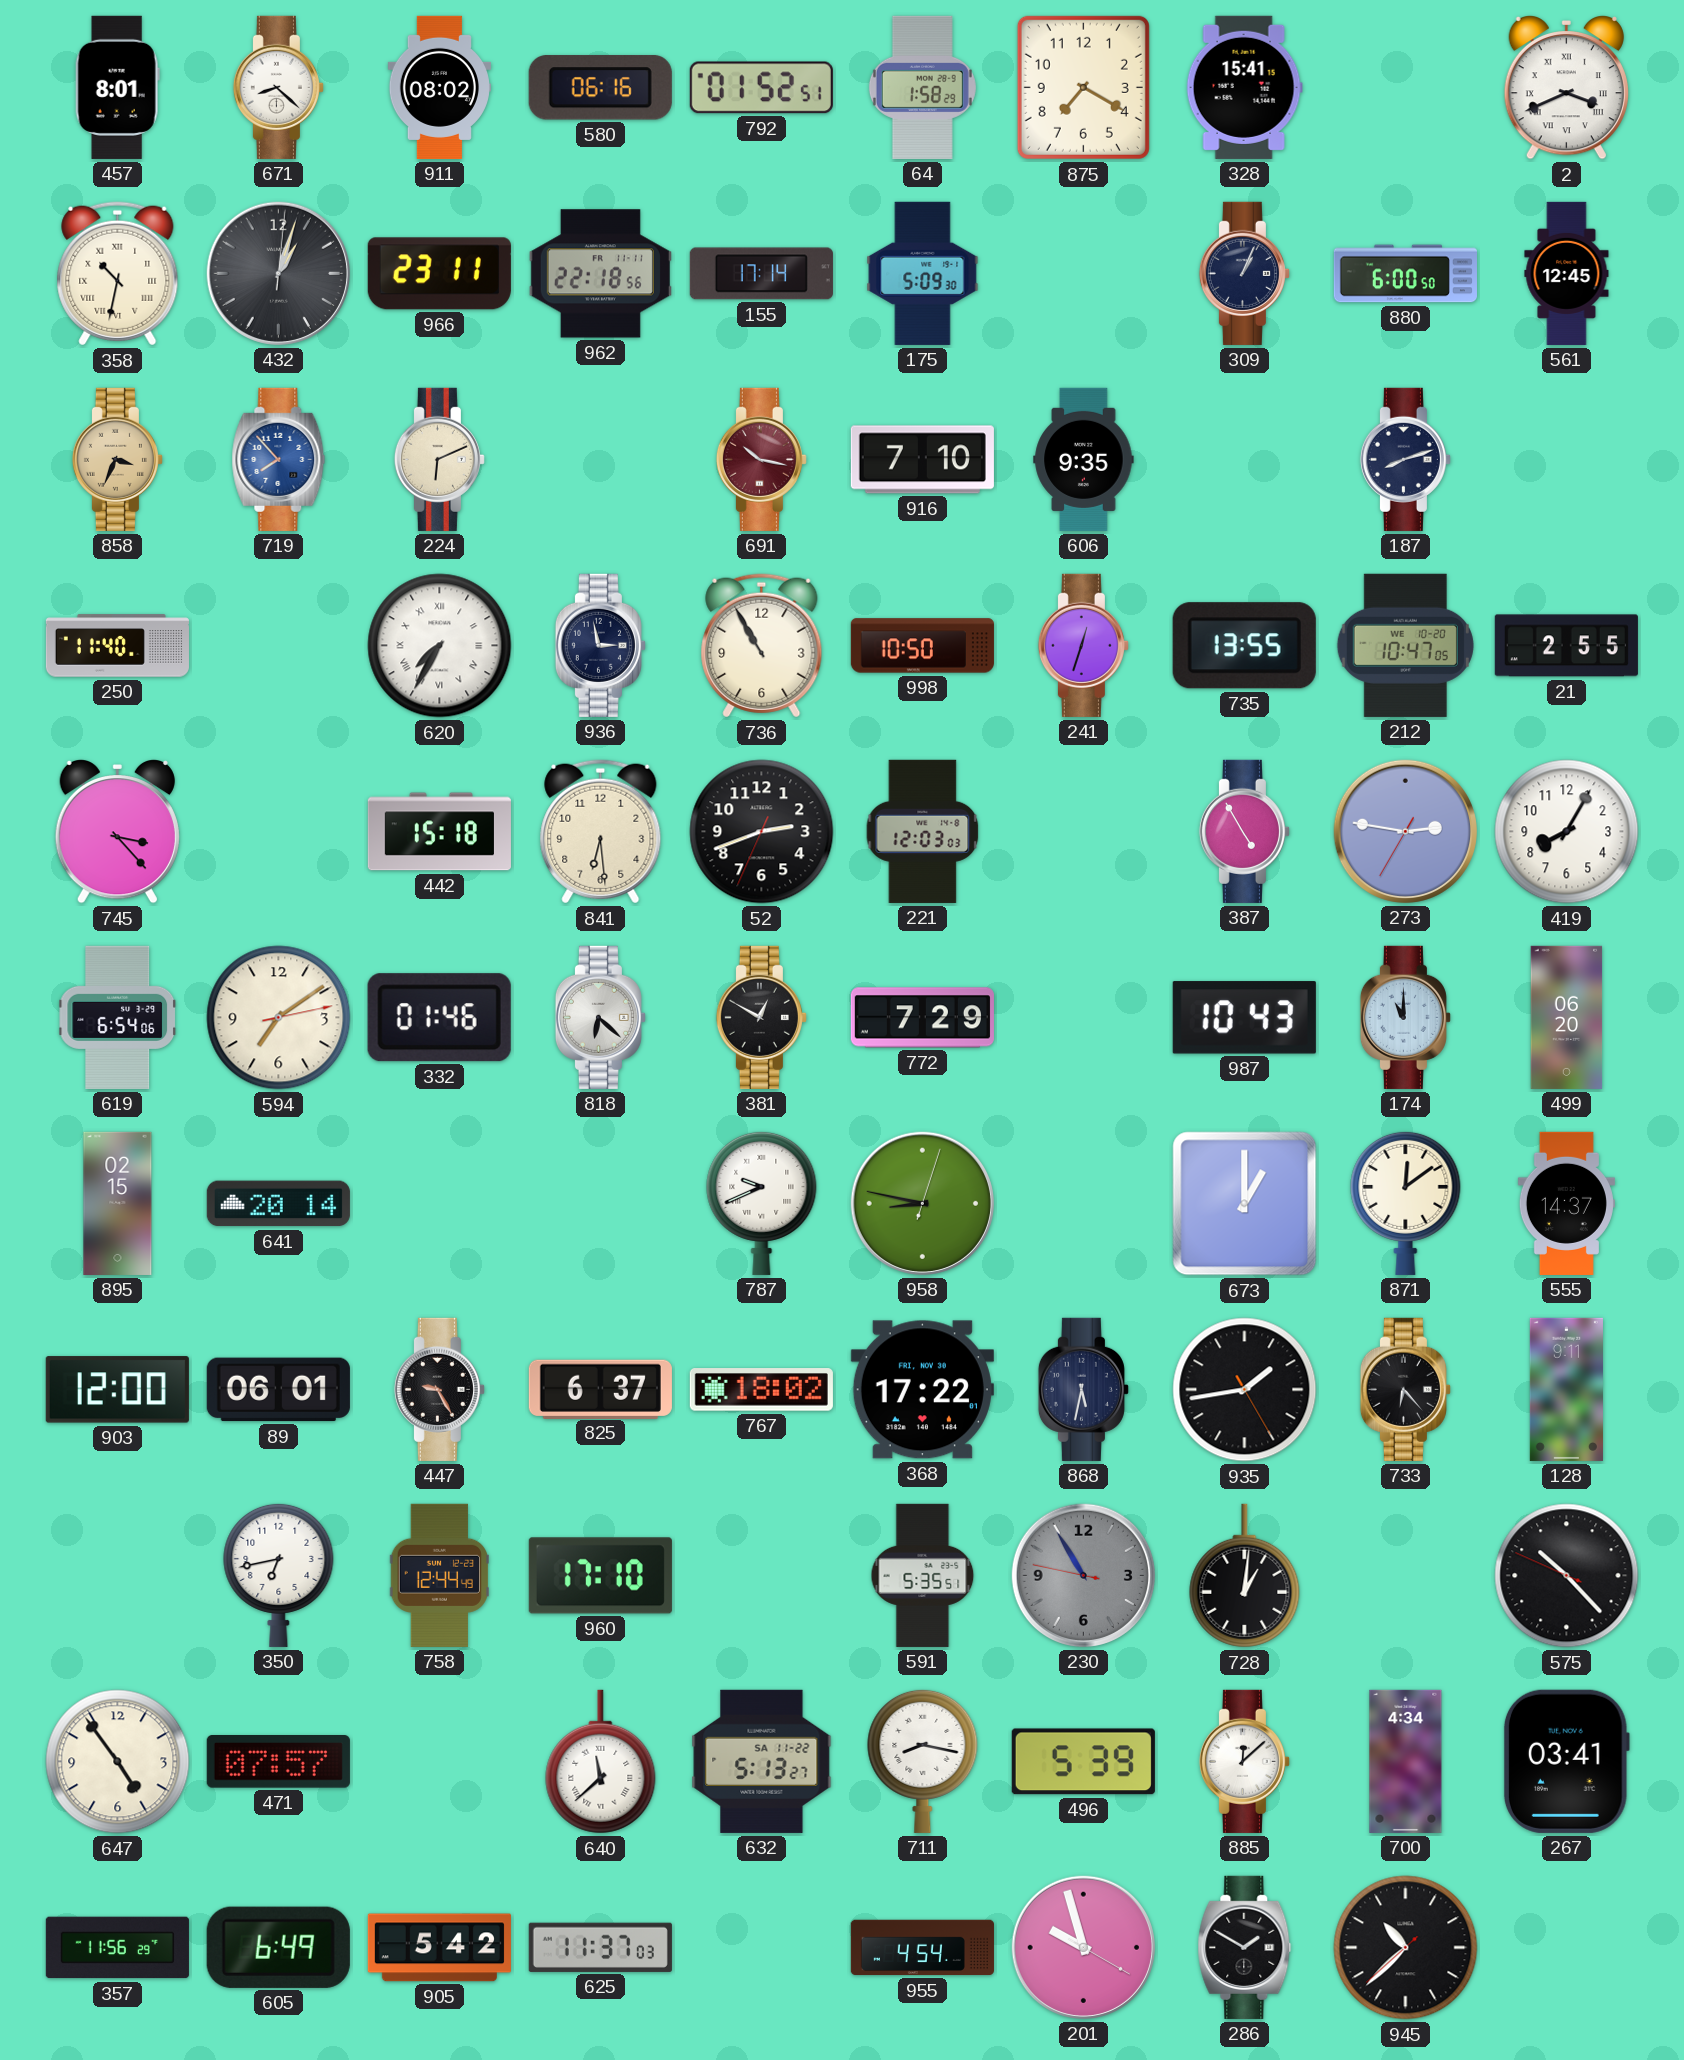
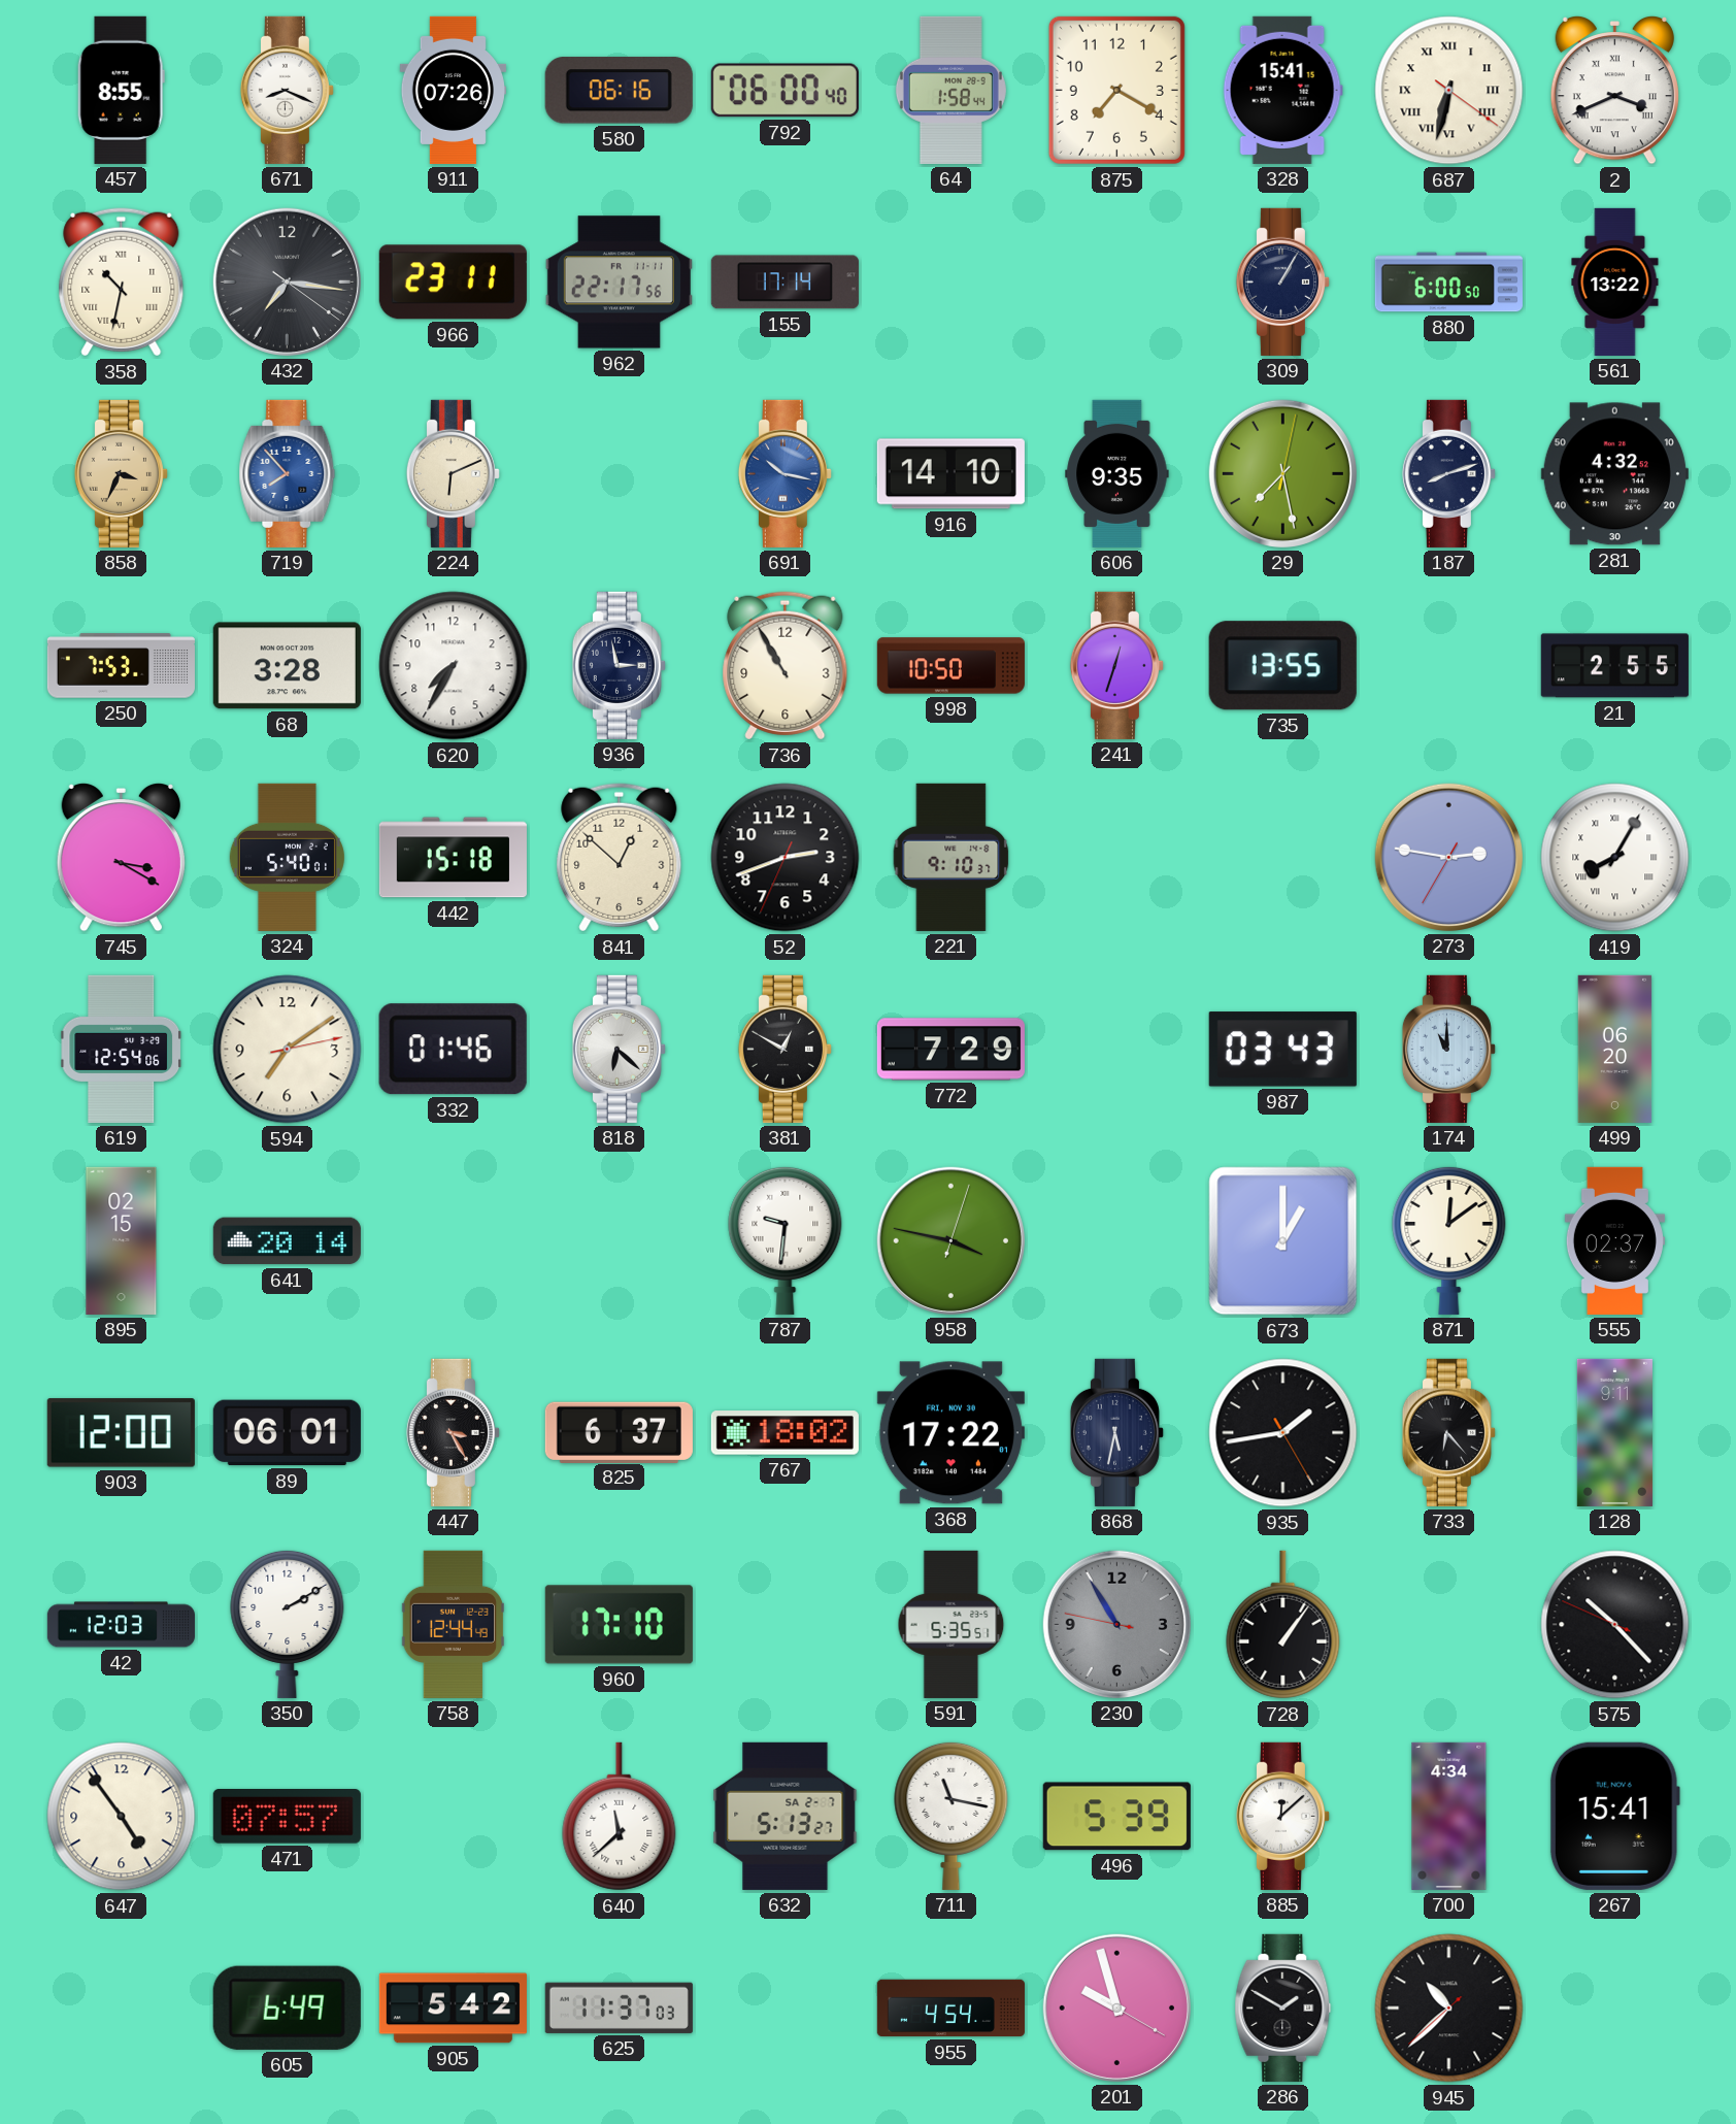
457: 8:01 -> 8:55
671: 8:22 -> 8:19
911: 08:02 -> 07:26
792: 01:52 -> 06:00
64: 1:58:29 -> 1:58:44
687: none -> 6:32
432: 1:03 -> 7:16
962: 22:18 -> 22:17
175: 5:09 -> none
309: 1:04 -> 1:05
561: 12:45 -> 13:22
691 dial: burgundy -> blue
916: 7:10 -> 14:10
29: none -> 7:28
281: none -> 4:32
250: 11:40 -> 7:53
68: none -> 3:28
620 numerals: Roman -> Arabic
212: 10:47 -> none
745: 3:23 -> 3:20
324: none -> 5:40
841: 6:29 -> 12:52
221: 12:03 -> 9:10
387: 4:55 -> none
419 numerals: Arabic -> Roman
619: 6:54 -> 12:54
987: 10:43 -> 03:43
787: 9:41 -> 9:31
958: 8:47 -> 3:47
555: 14:37 -> 02:37
447: 9:25 -> 3:25
42: none -> 12:03
350: 6:43 -> 2:10
728: 1:01 -> 1:06
632 date: SA 11-22 -> SA 2-7
711: 8:17 -> 11:17
267: 03:41 -> 15:41
357: 11:56 -> none
